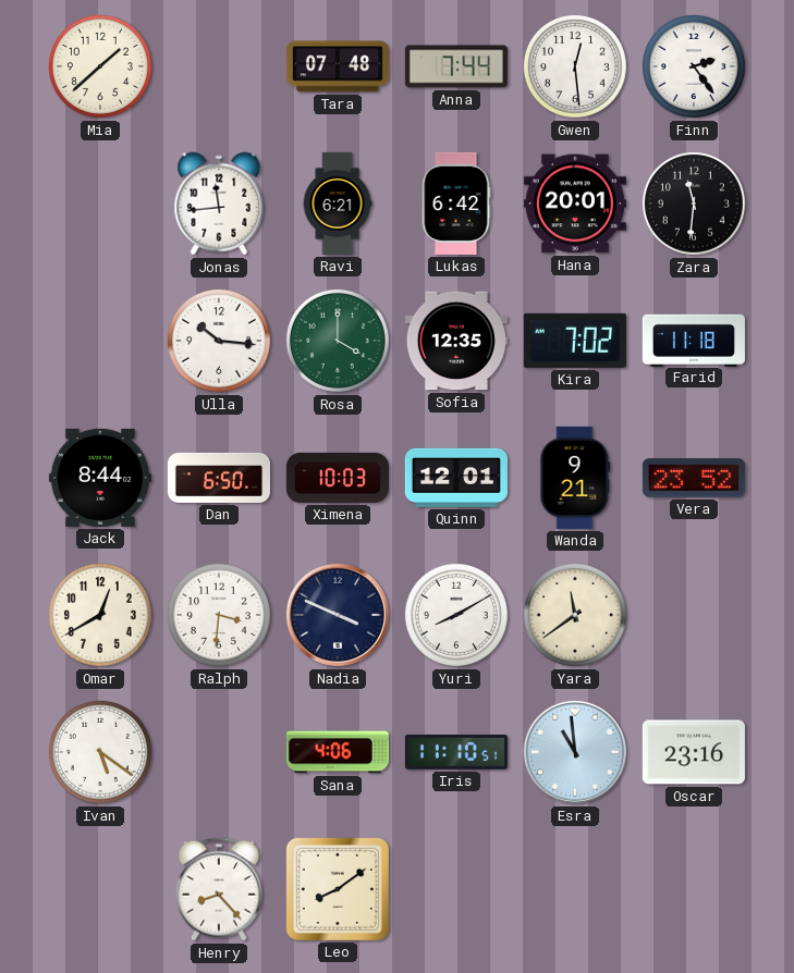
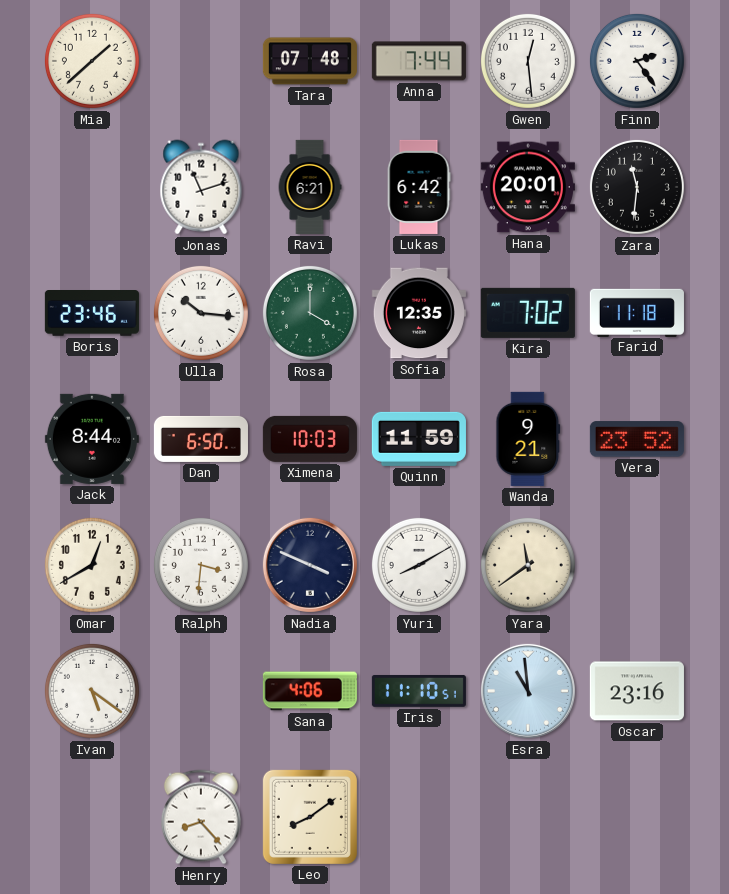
Jonas: 11:44 -> 11:12
Boris: none -> 23:46
Quinn: 12:01 -> 11:59
